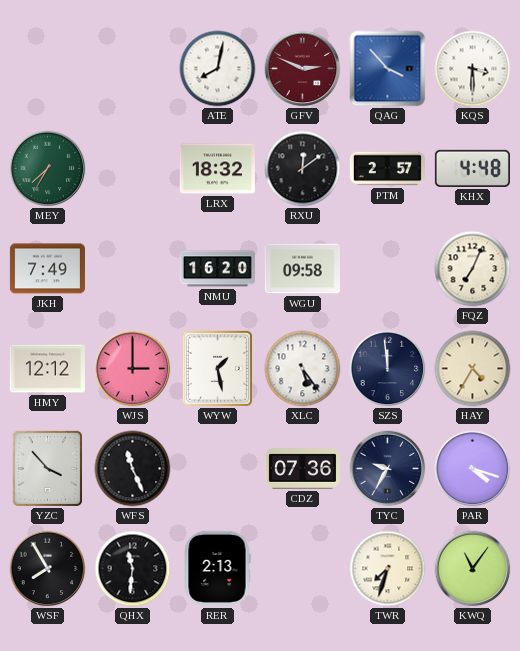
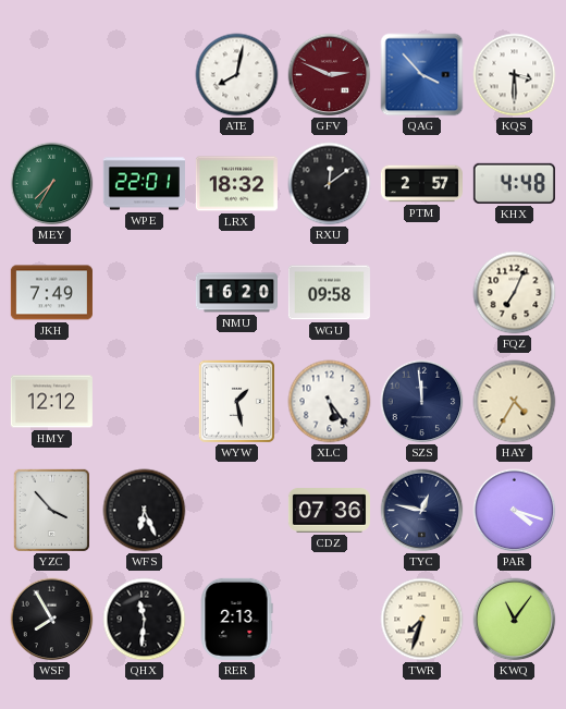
WPE: none -> 22:01
WJS: 3:00 -> none
WFS: 11:26 -> 6:26
TYC: 9:35 -> 12:47
